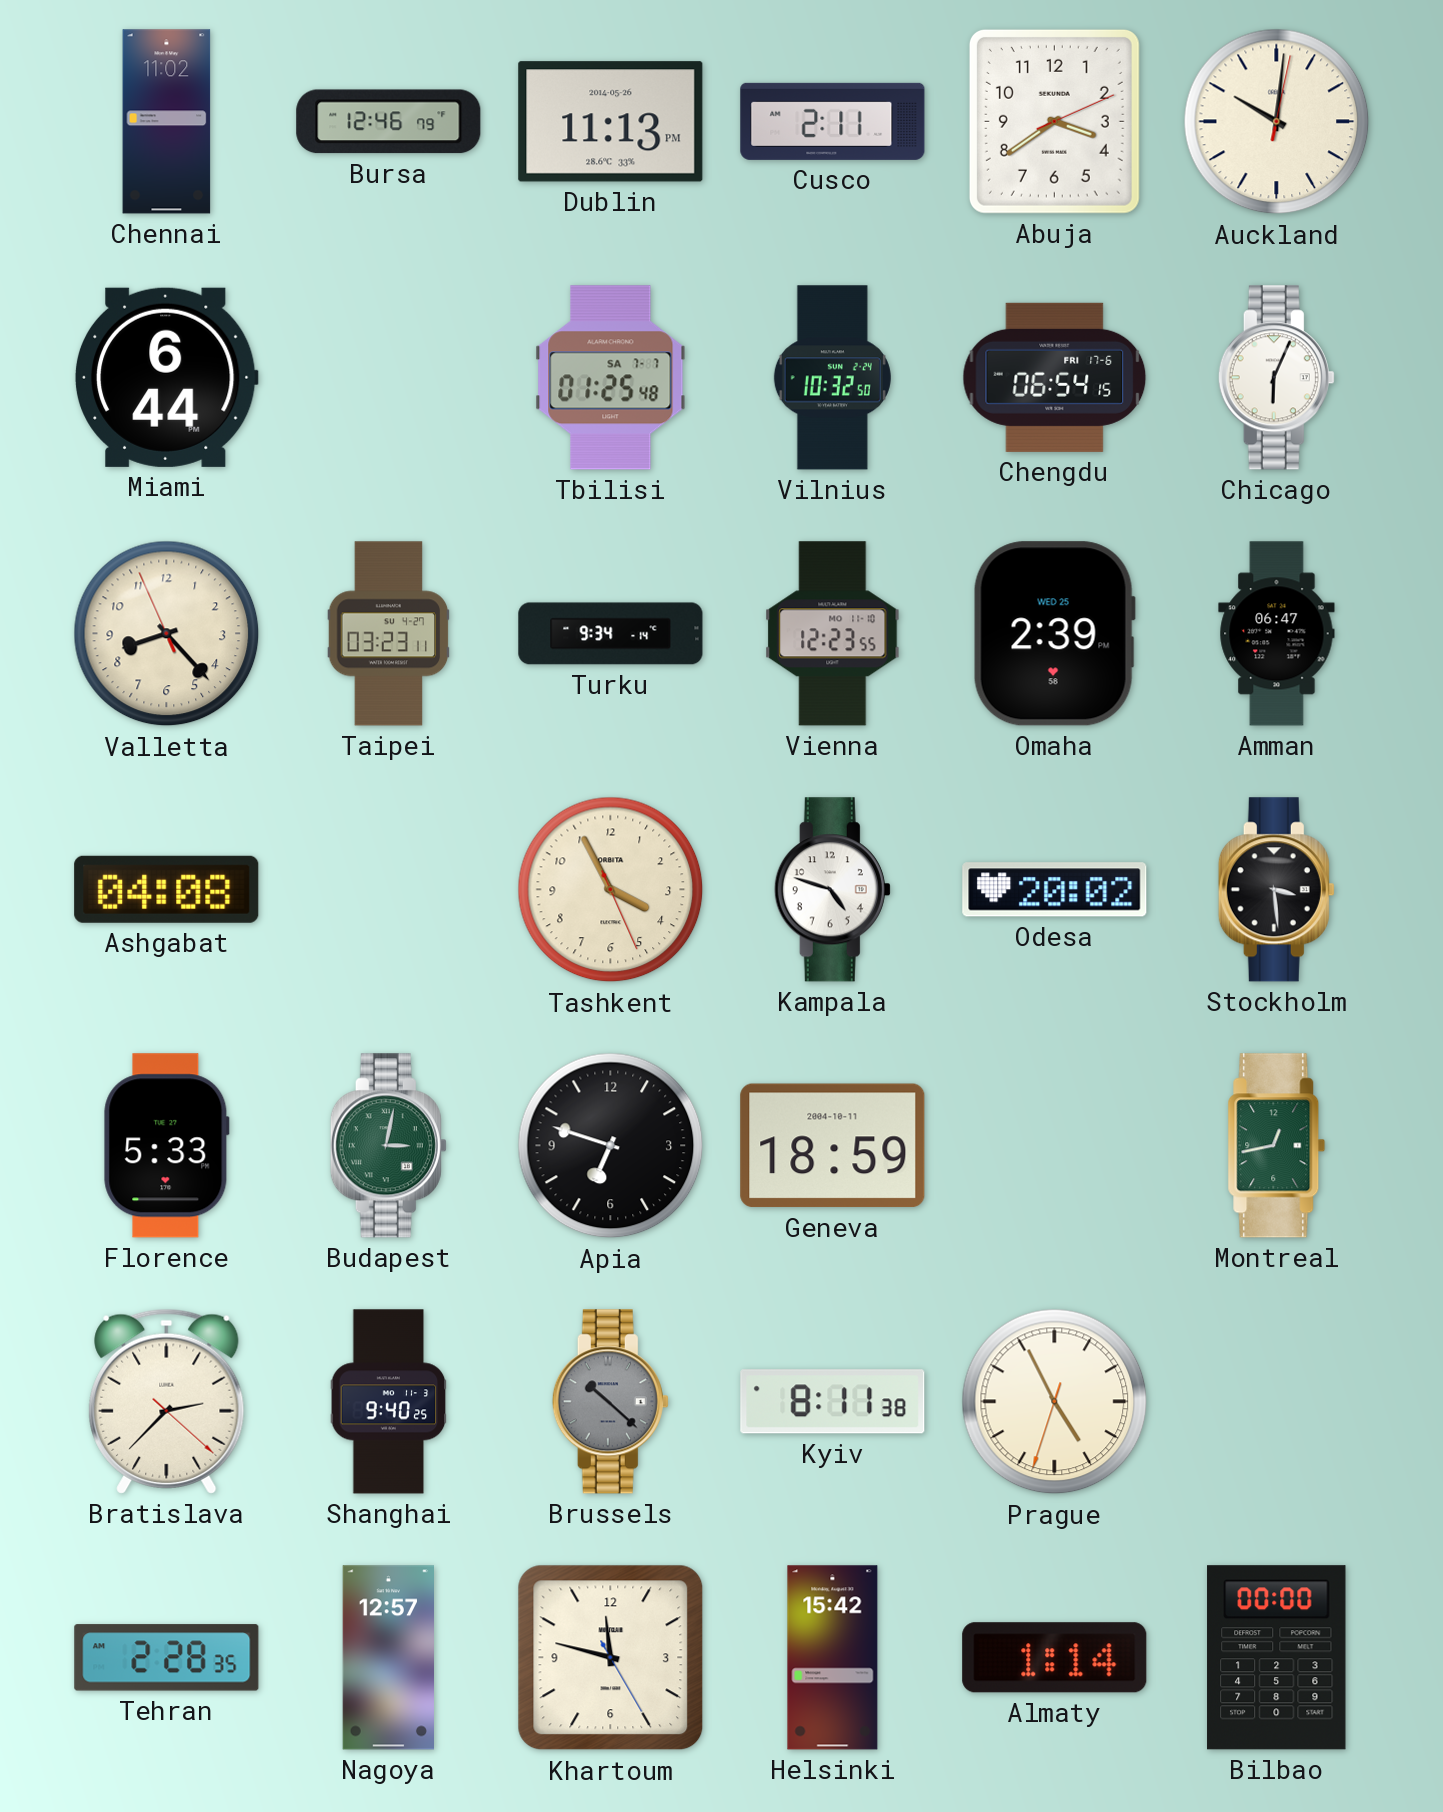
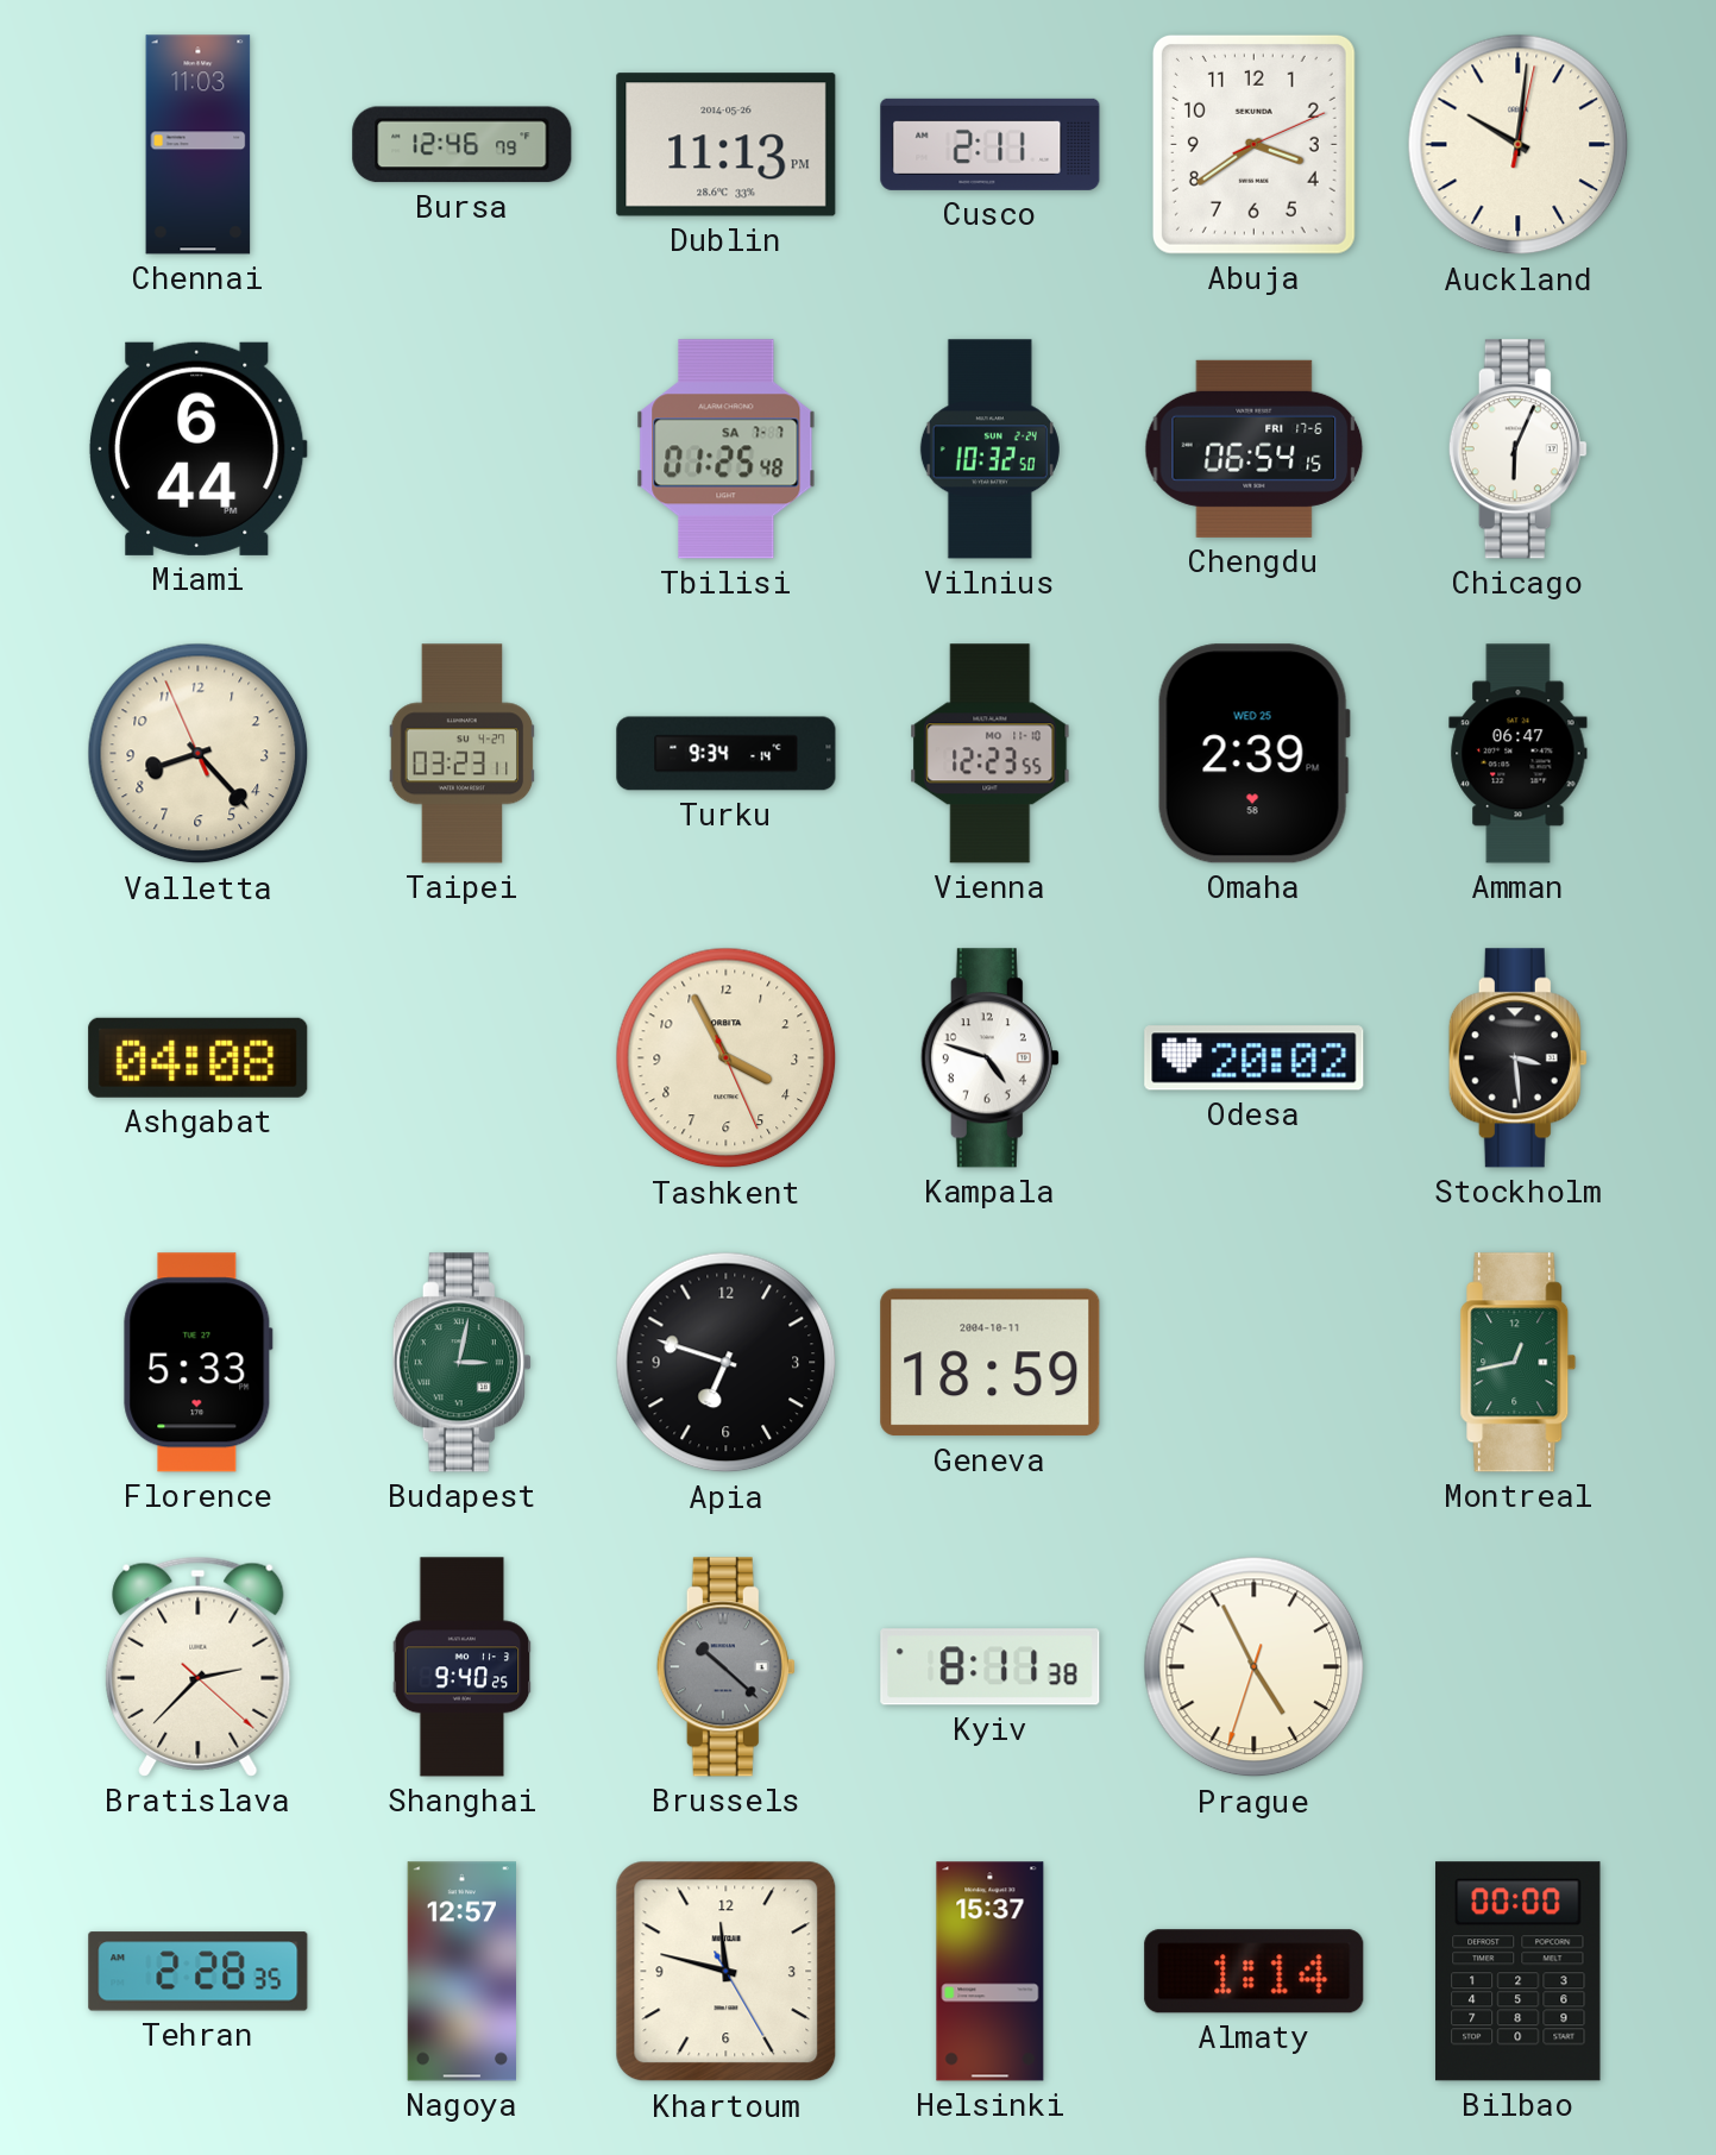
Chennai: 11:02 -> 11:03
Helsinki: 15:42 -> 15:37
